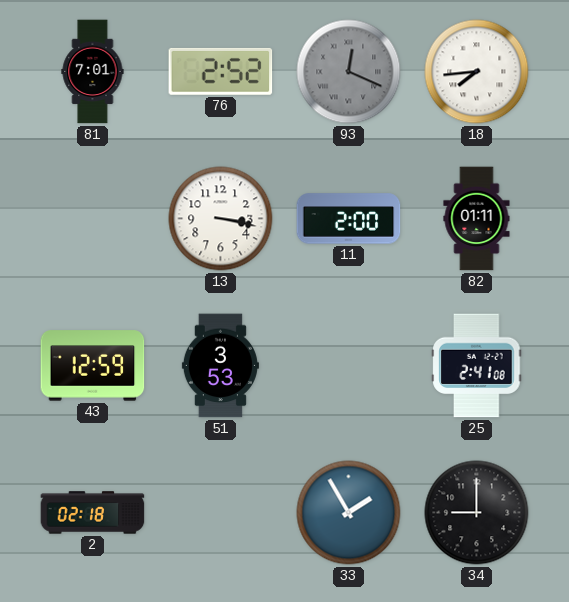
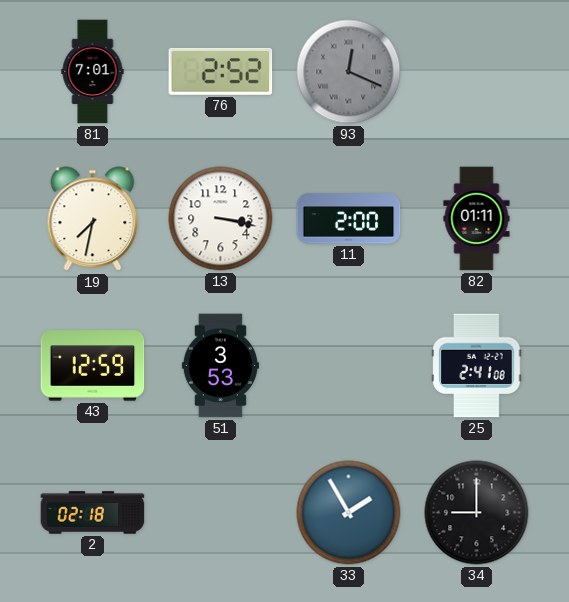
18: 7:44 -> none
19: none -> 7:32
